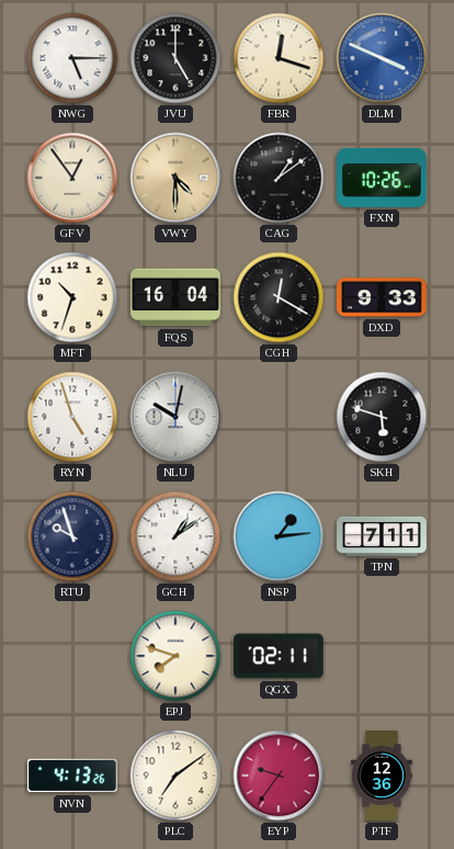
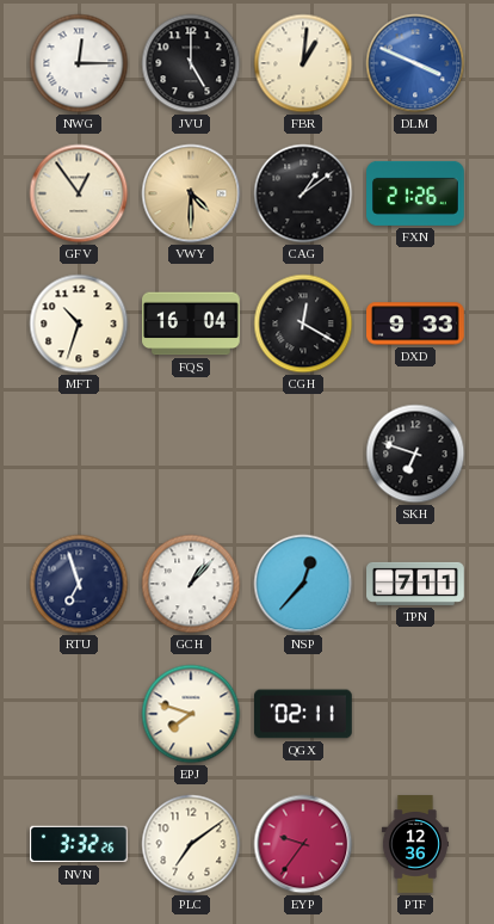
NWG: 5:15 -> 12:15
FBR: 12:18 -> 1:01
FXN: 10:26 -> 21:26
RYN: 4:57 -> none
NLU: 10:02 -> none
SKH: 5:48 -> 6:48
RTU: 9:57 -> 6:57
GCH: 1:09 -> 1:07
NSP: 1:14 -> 12:37
NVN: 4:13 -> 3:32
